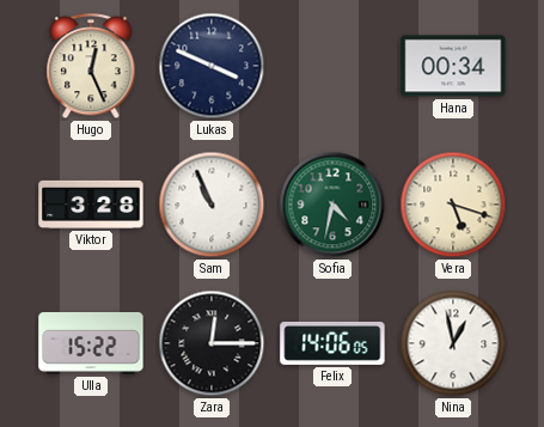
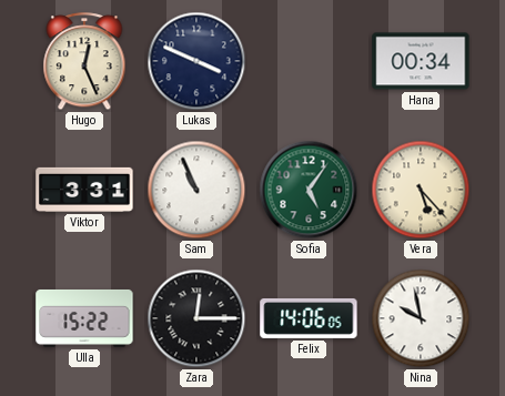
Viktor: 3:28 -> 3:31
Sofia: 4:32 -> 5:06
Vera: 5:18 -> 5:23
Nina: 12:58 -> 9:58
